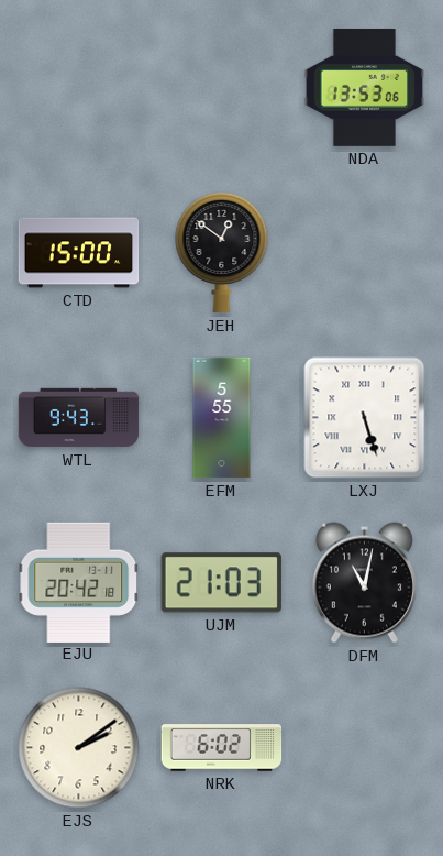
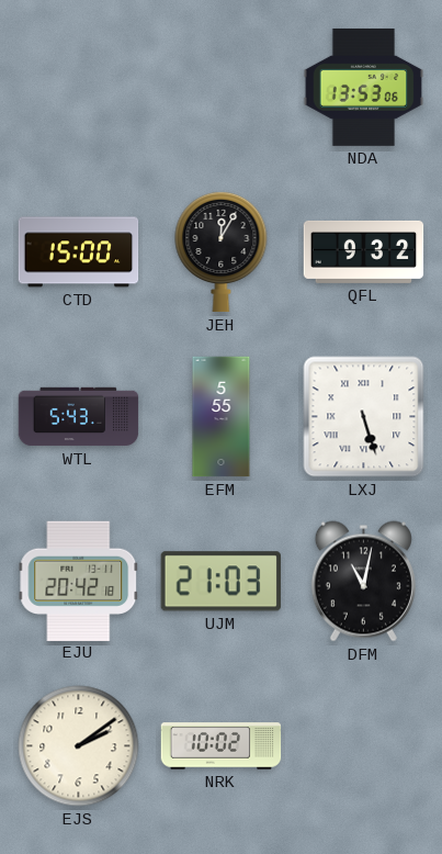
JEH: 12:51 -> 12:05
QFL: none -> 9:32
WTL: 9:43 -> 5:43
NRK: 6:02 -> 10:02
